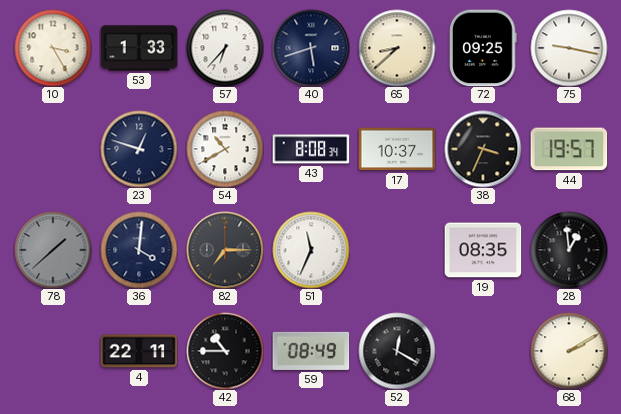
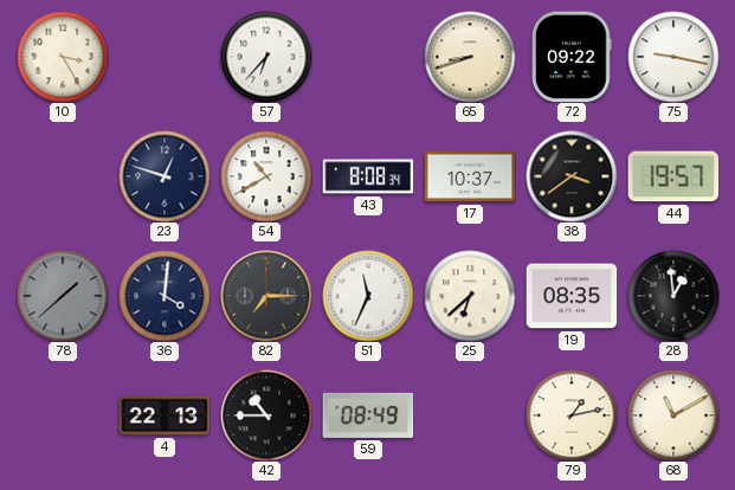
53: 1:33 -> none
40: 5:42 -> none
65: 8:38 -> 8:42
72: 09:25 -> 09:22
38: 3:34 -> 3:39
25: none -> 6:38
4: 22:11 -> 22:13
52: 12:20 -> none
79: none -> 1:13
68: 2:10 -> 11:10
